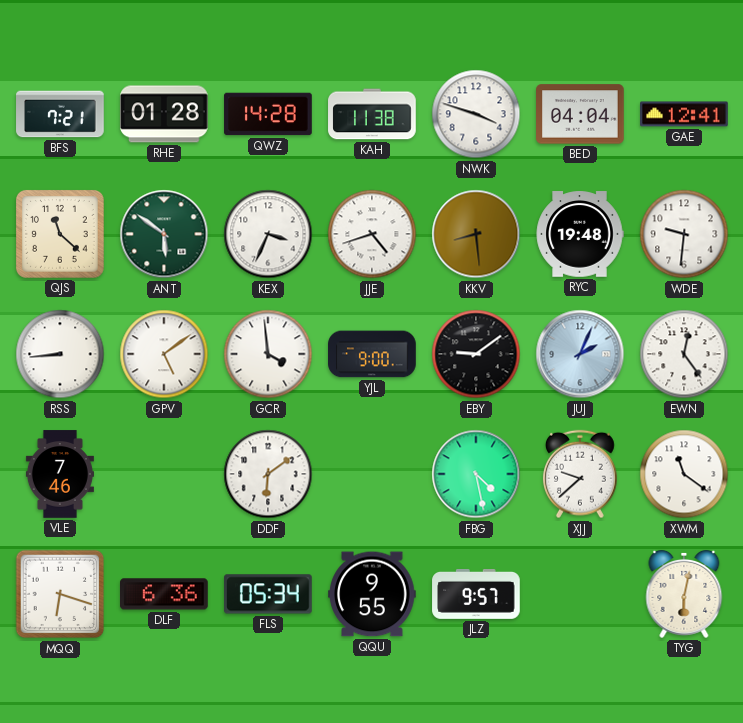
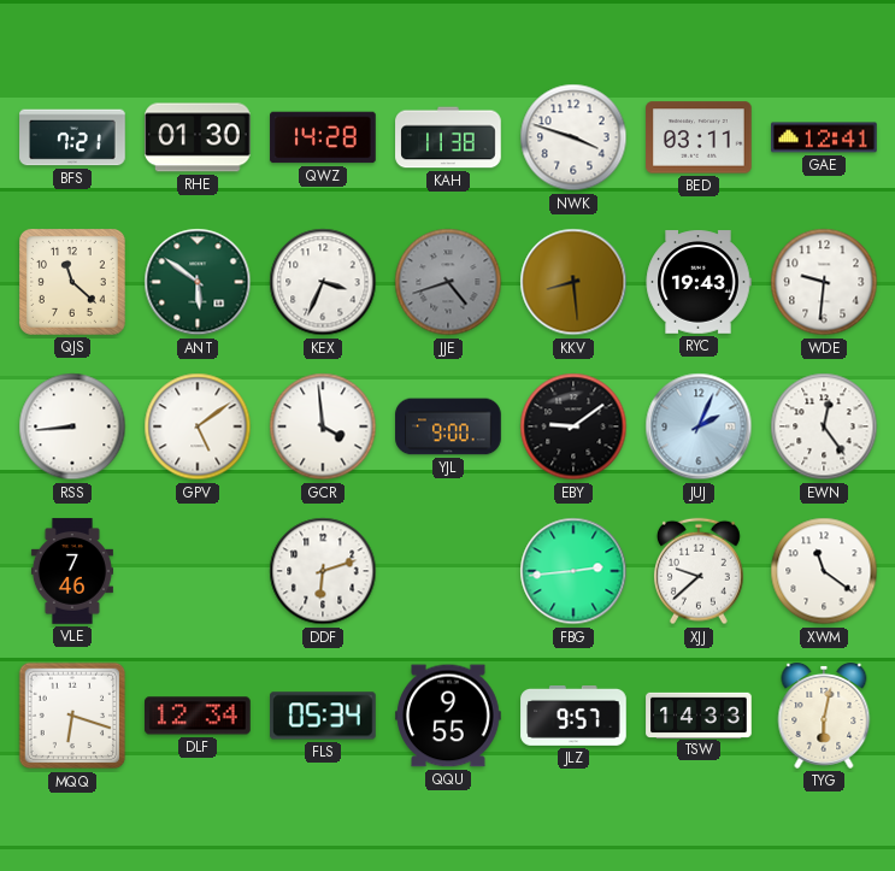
RHE: 01:28 -> 01:30
BED: 04:04 -> 03:11
JJE dial: white -> grey
RYC: 19:48 -> 19:43
DDF: 6:09 -> 6:12
FBG: 4:28 -> 2:44
DLF: 6:36 -> 12:34
TSW: none -> 14:33
